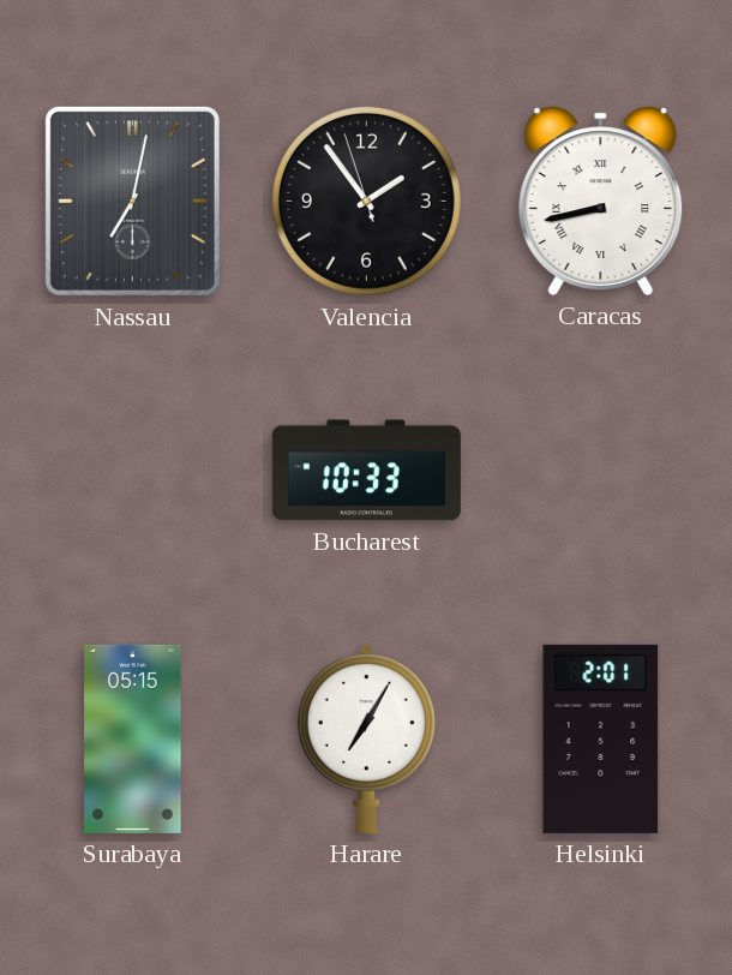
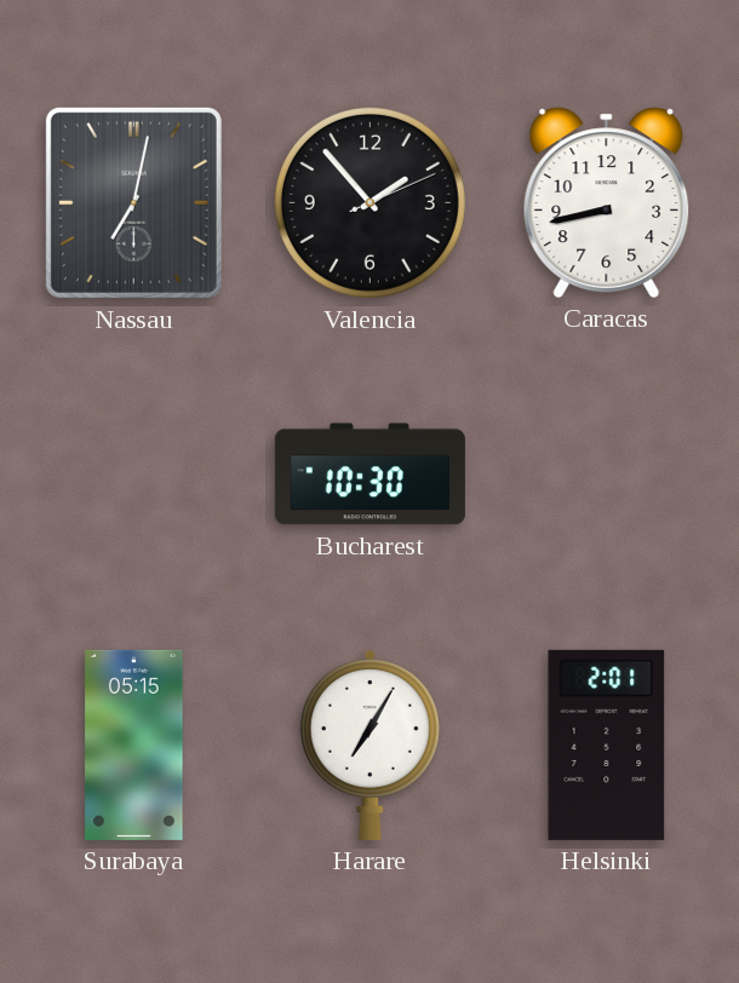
Valencia: 1:53:57 -> 1:53:11
Caracas numerals: Roman -> Arabic
Bucharest: 10:33 -> 10:30
